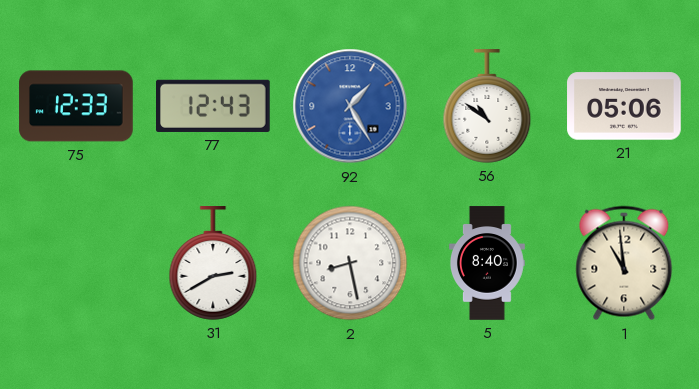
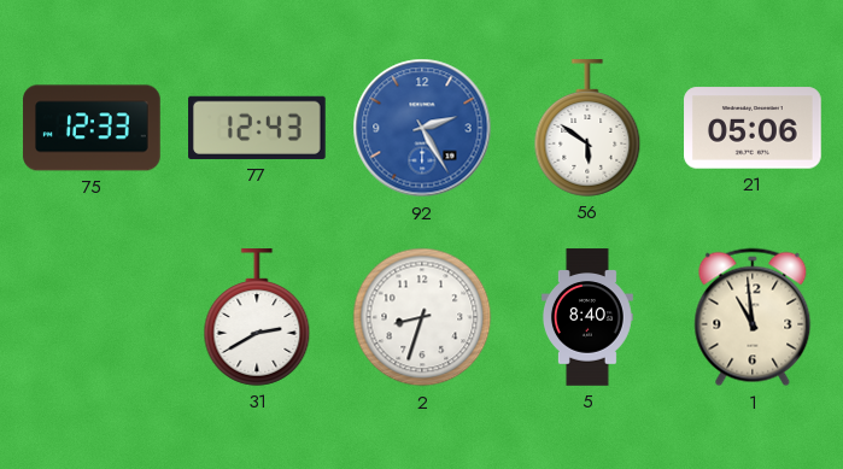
92: 1:25 -> 2:25
56: 10:51 -> 5:51
2: 8:28 -> 8:33
